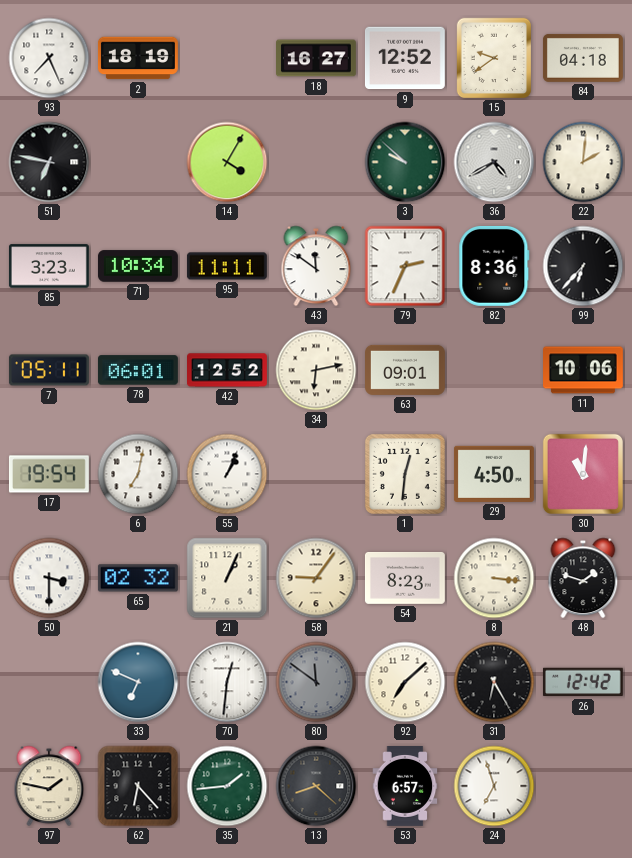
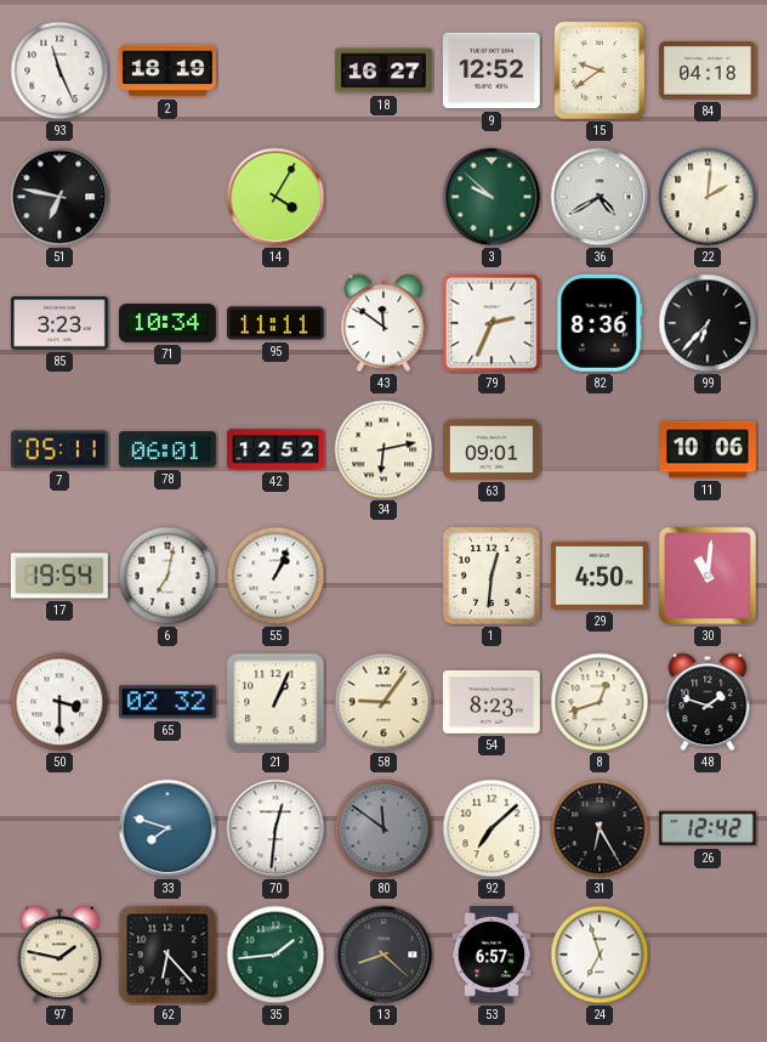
93: 7:26 -> 11:26
8: 3:16 -> 12:42
33: 6:49 -> 7:48
